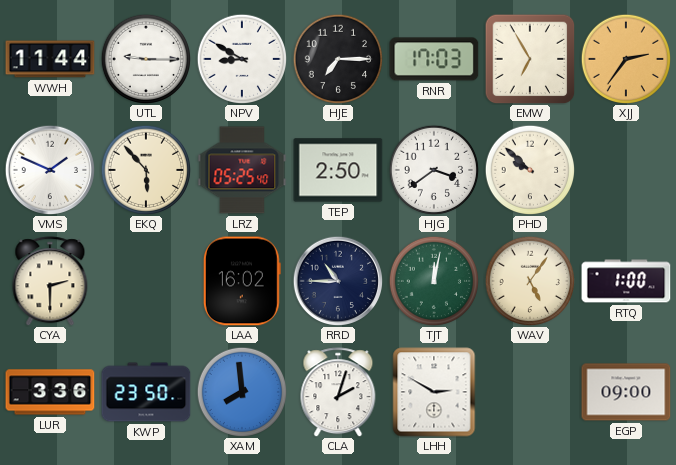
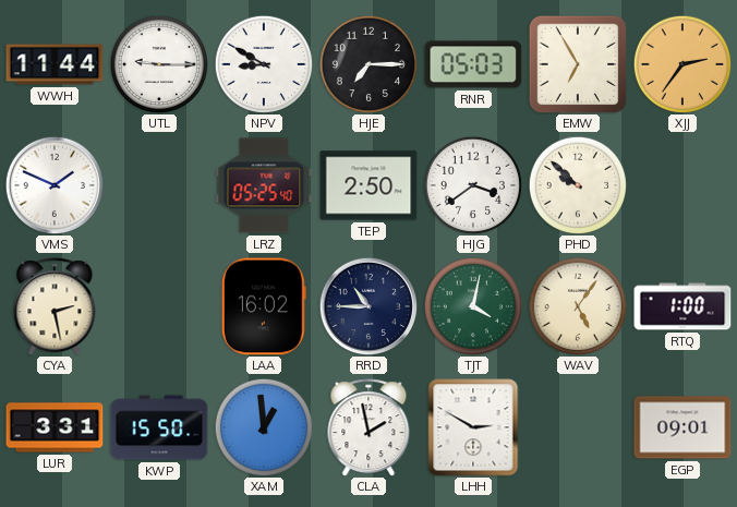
RNR: 17:03 -> 05:03
EKQ: 5:53 -> none
CYA: 2:30 -> 2:28
TJT: 12:02 -> 4:02
LUR: 3:36 -> 3:31
KWP: 23:50 -> 15:50
XAM: 7:59 -> 12:59
CLA: 2:03 -> 1:58
EGP: 09:00 -> 09:01
